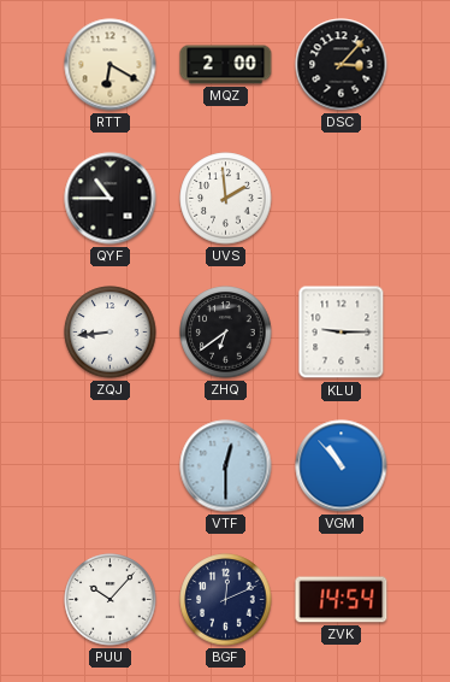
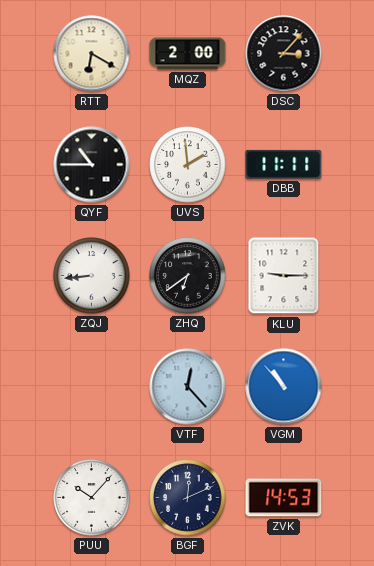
DBB: none -> 11:11
VTF: 12:30 -> 12:23
ZVK: 14:54 -> 14:53
